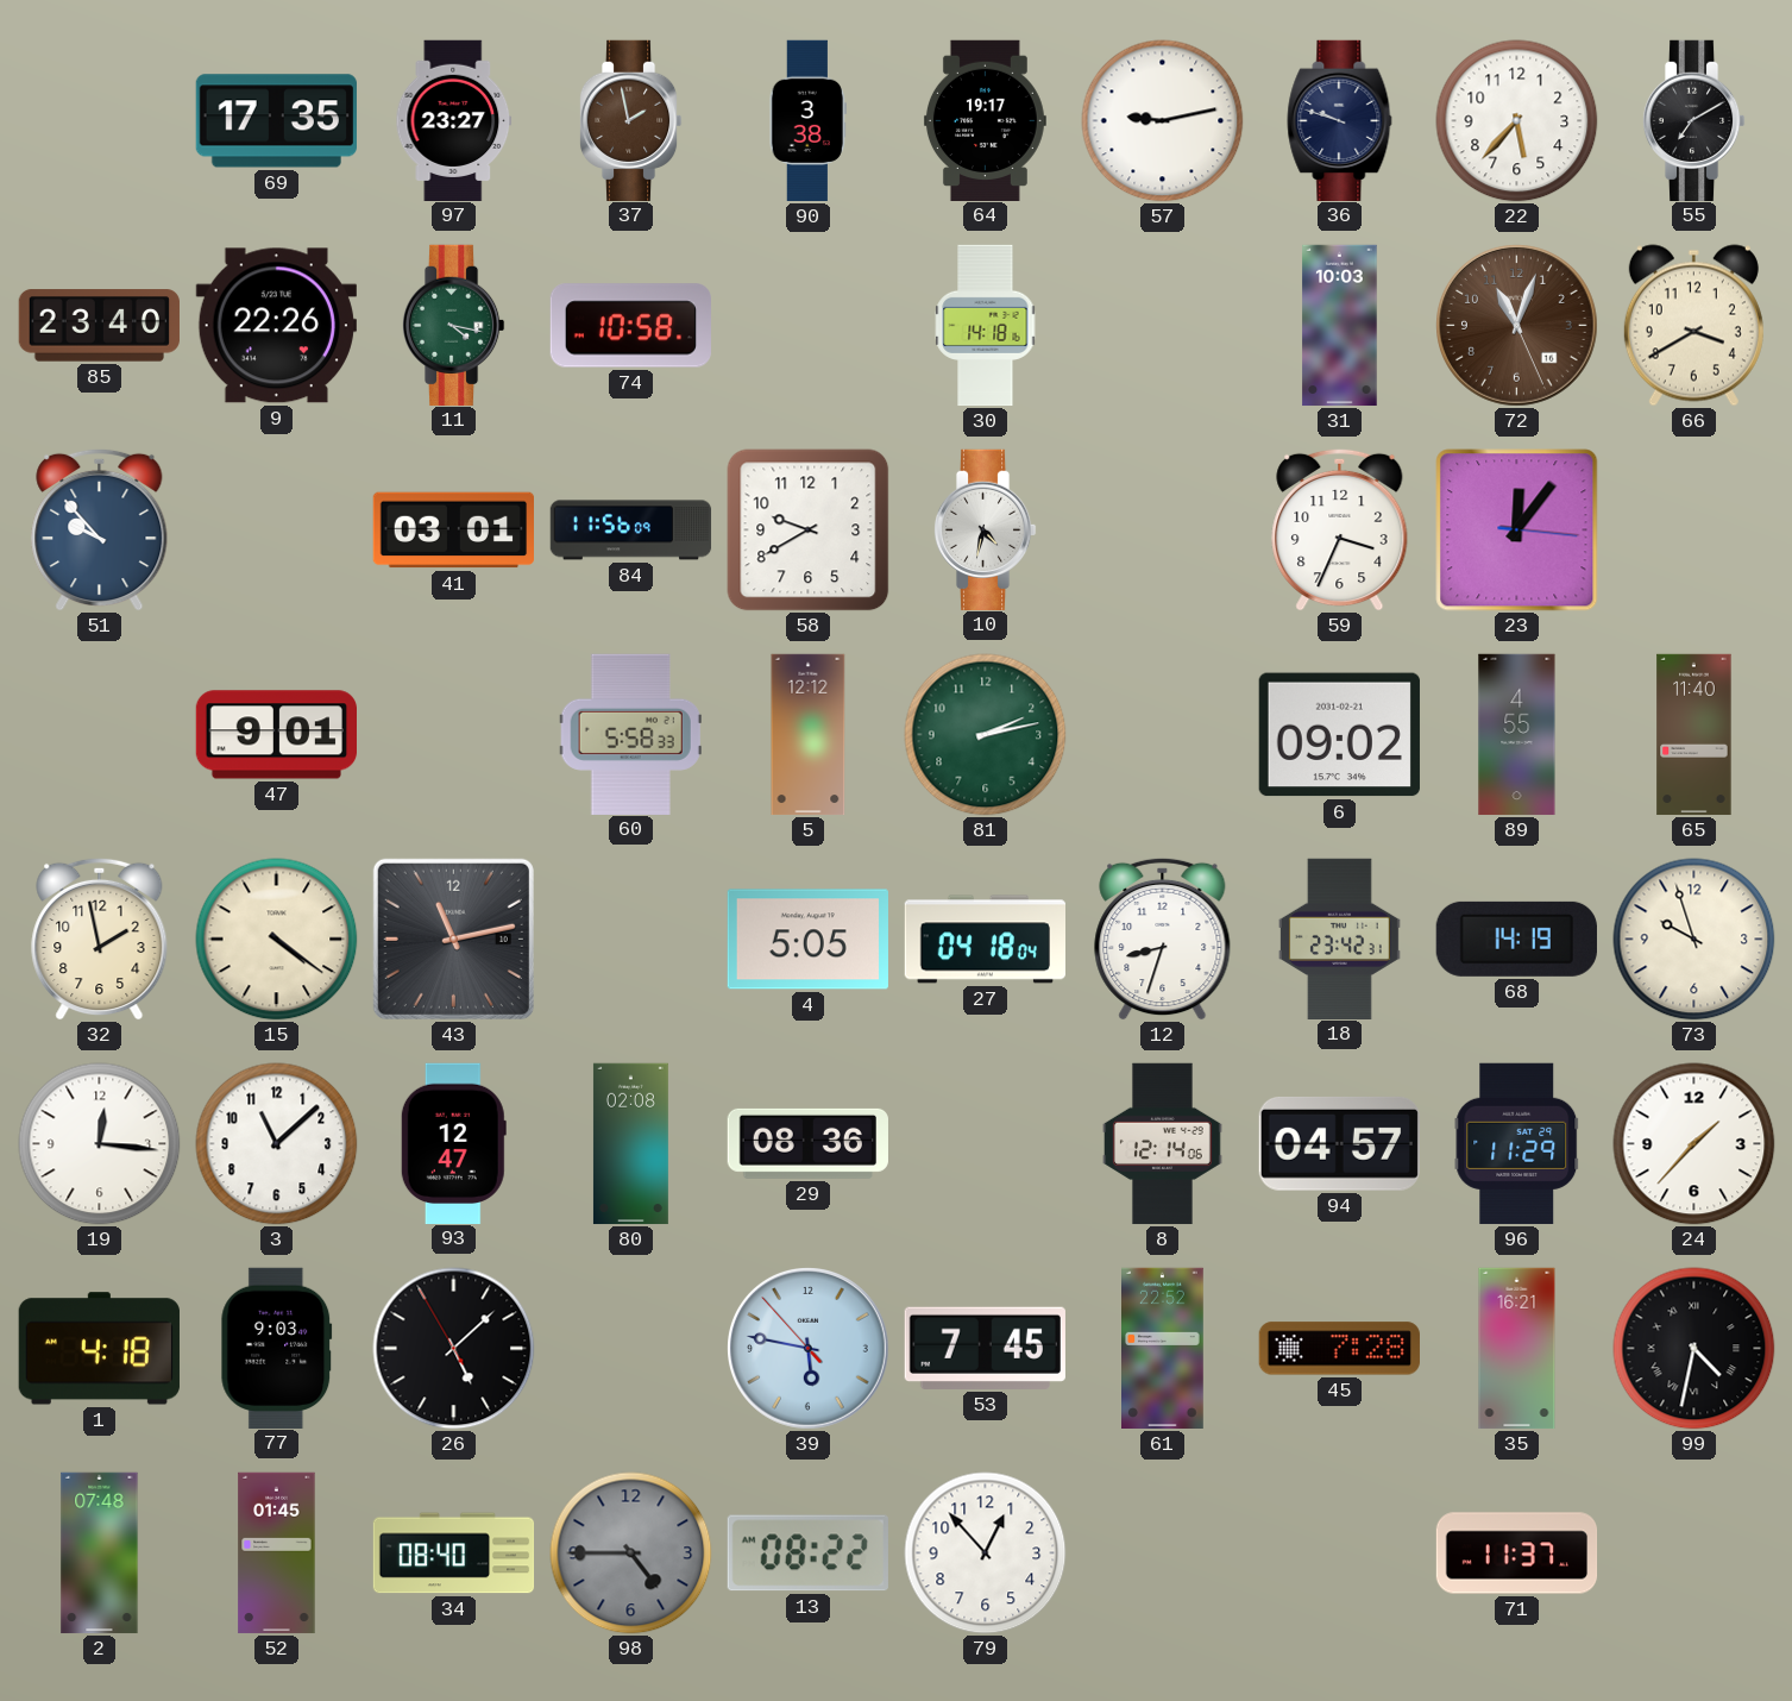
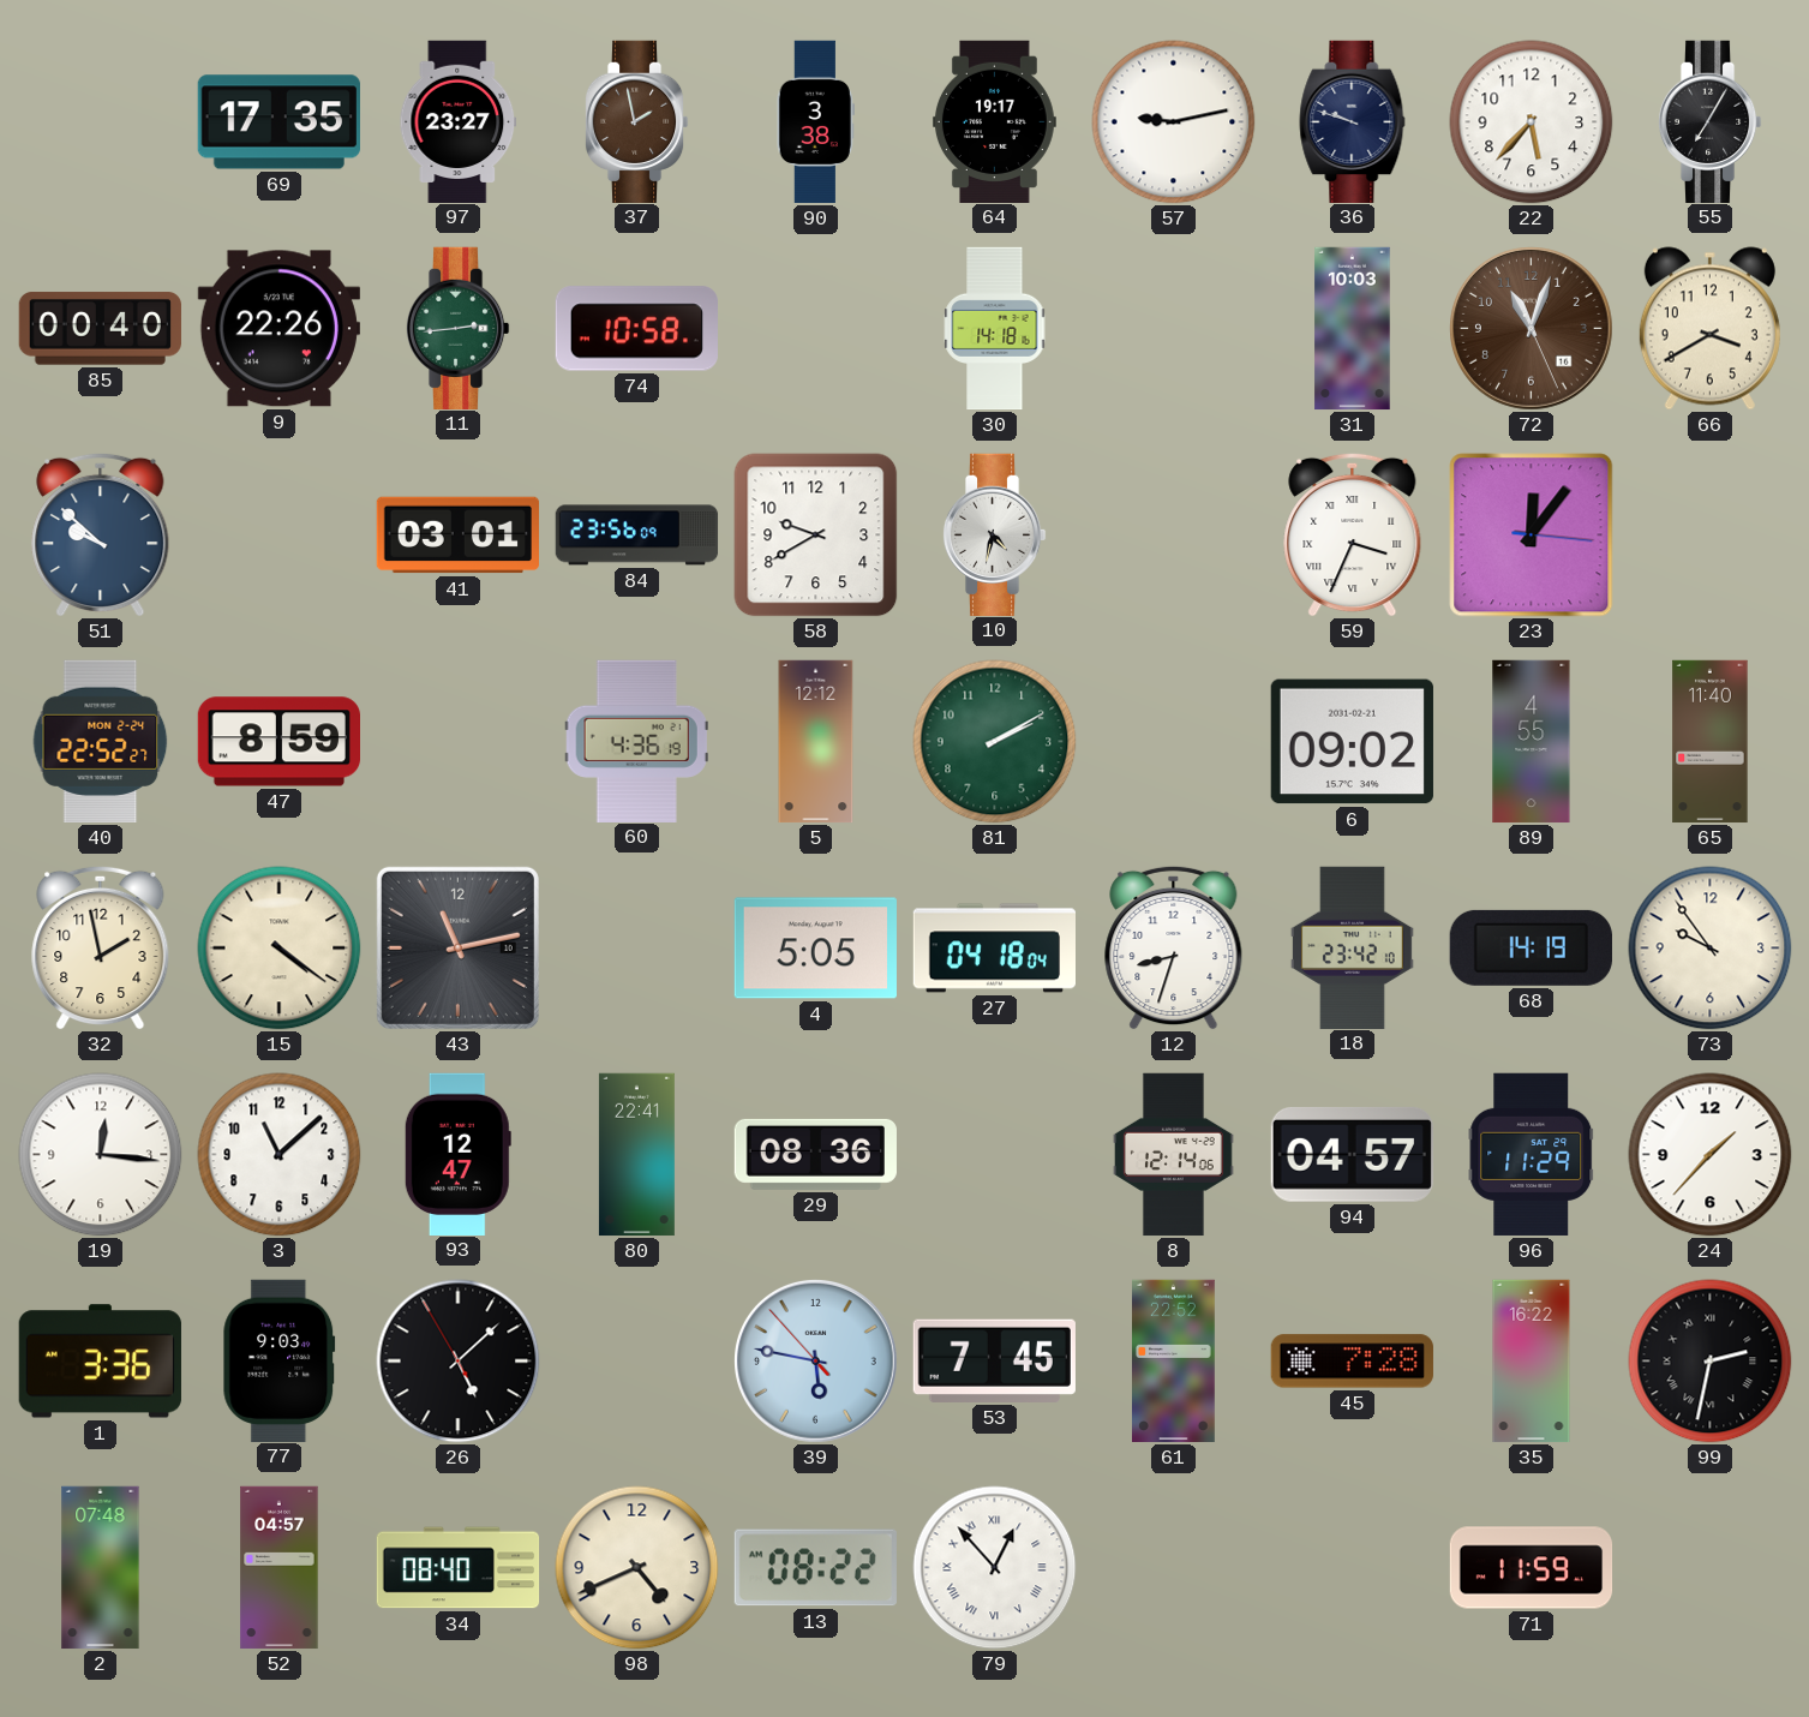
55: 7:10 -> 7:05
85: 23:40 -> 00:40
11: 4:17 -> 2:44
51: 9:53 -> 9:52
84: 11:56 -> 23:56
59 numerals: Arabic -> Roman
40: none -> 22:52
47: 9:01 -> 8:59
60: 5:58 -> 4:36
81: 2:13 -> 2:10
18: 23:42:31 -> 23:42:10
73: 9:57 -> 9:54
80: 02:08 -> 22:41
1: 4:18 -> 3:36
35: 16:21 -> 16:22
99: 4:32 -> 2:32
52: 01:45 -> 04:57
98: 4:45 -> 4:41
98 dial: grey -> cream
79 numerals: Arabic -> Roman
71: 11:37 -> 11:59
